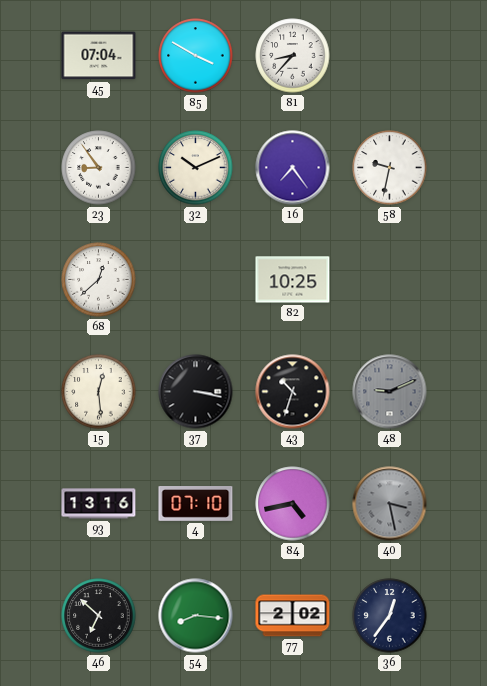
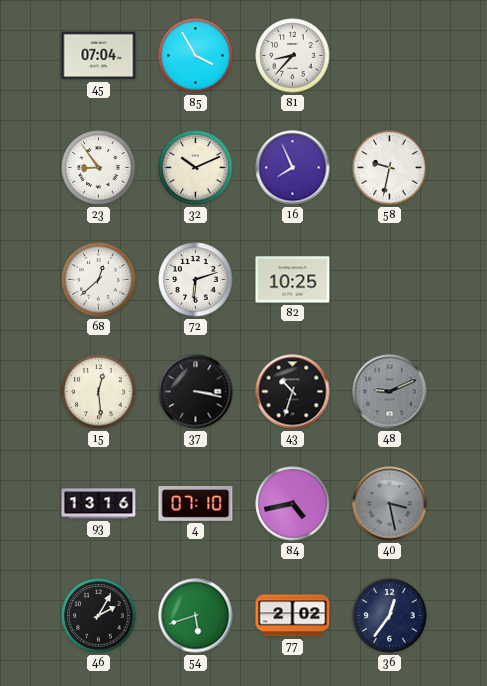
85: 3:50 -> 3:55
16: 7:24 -> 7:56
72: none -> 6:12
46: 6:52 -> 2:05
54: 8:16 -> 5:42
